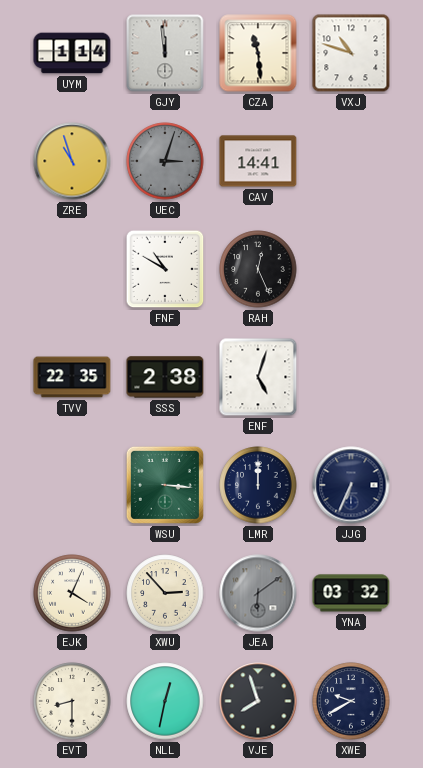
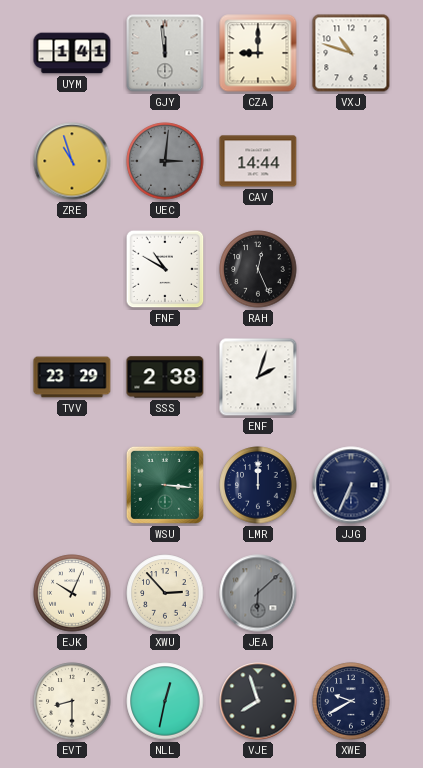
UYM: 1:14 -> 1:41
CZA: 11:29 -> 9:00
UEC: 3:03 -> 3:01
CAV: 14:41 -> 14:44
TVV: 22:35 -> 23:29
ENF: 5:03 -> 2:03
EJK: 4:04 -> 10:04
JEA: 6:09 -> 6:08
YNA: 03:32 -> none
